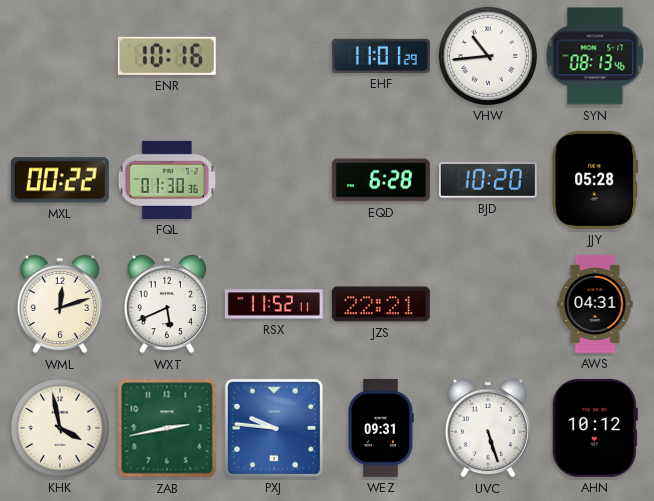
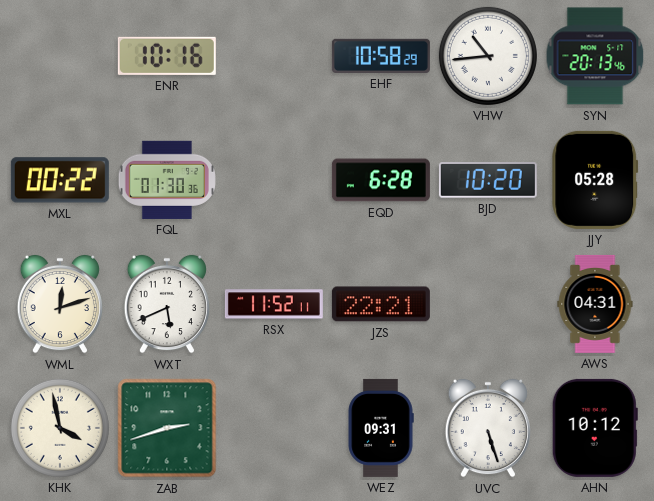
EHF: 11:01 -> 10:58
SYN: 08:13 -> 20:13
ZAB: 2:43 -> 2:42
PXJ: 9:46 -> none
